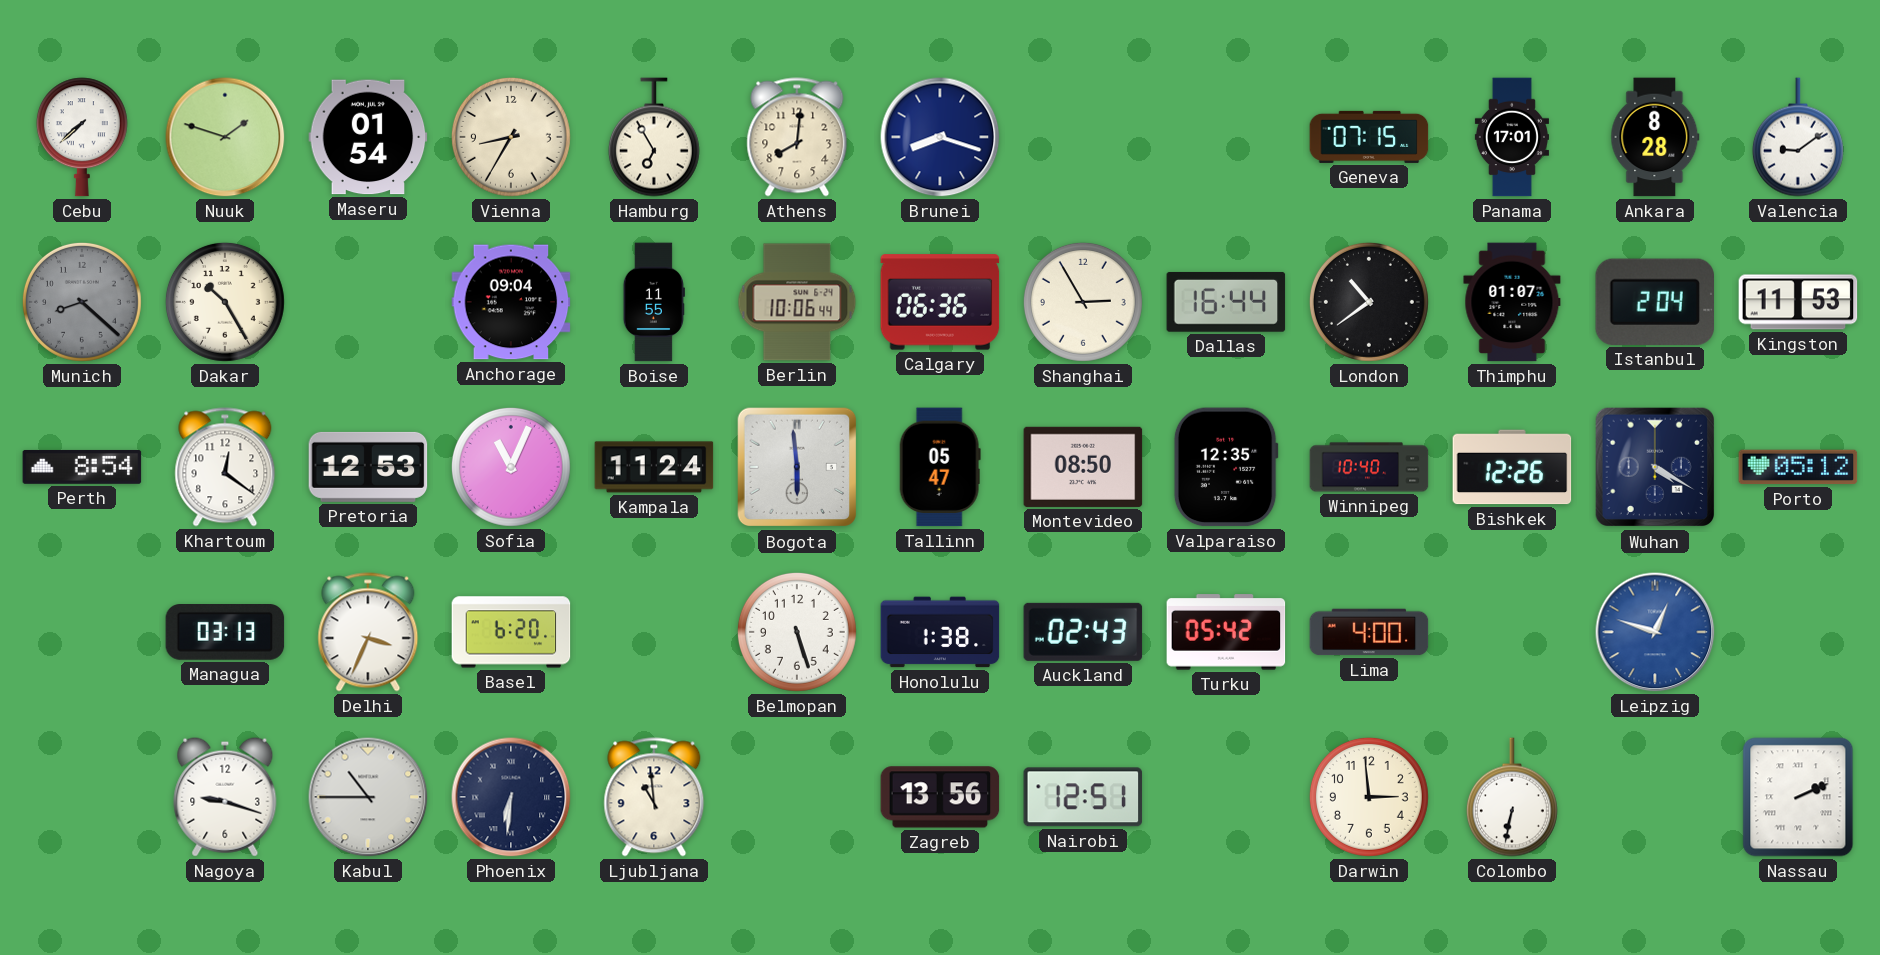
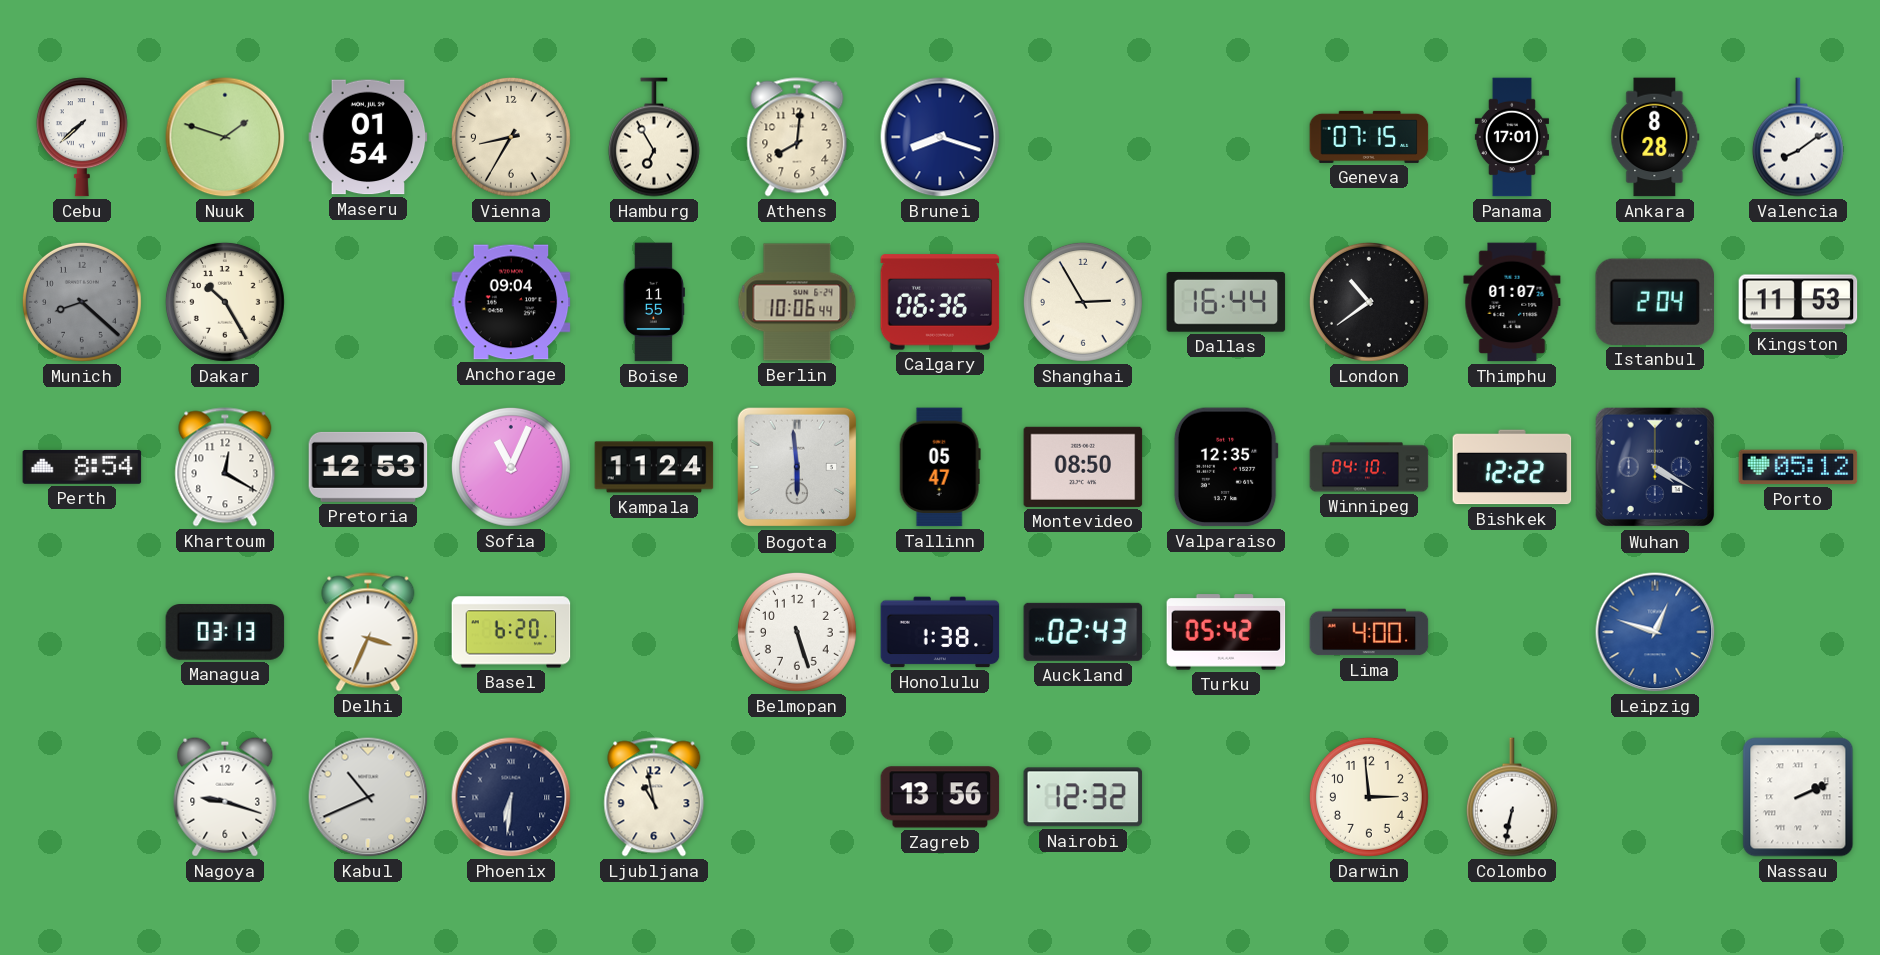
Valencia: 9:09 -> 8:09
Khartoum: 12:21 -> 12:20
Winnipeg: 10:40 -> 04:10
Bishkek: 12:26 -> 12:22
Kabul: 10:45 -> 10:41
Ljubljana: 10:59 -> 10:58
Nairobi: 12:51 -> 12:32
